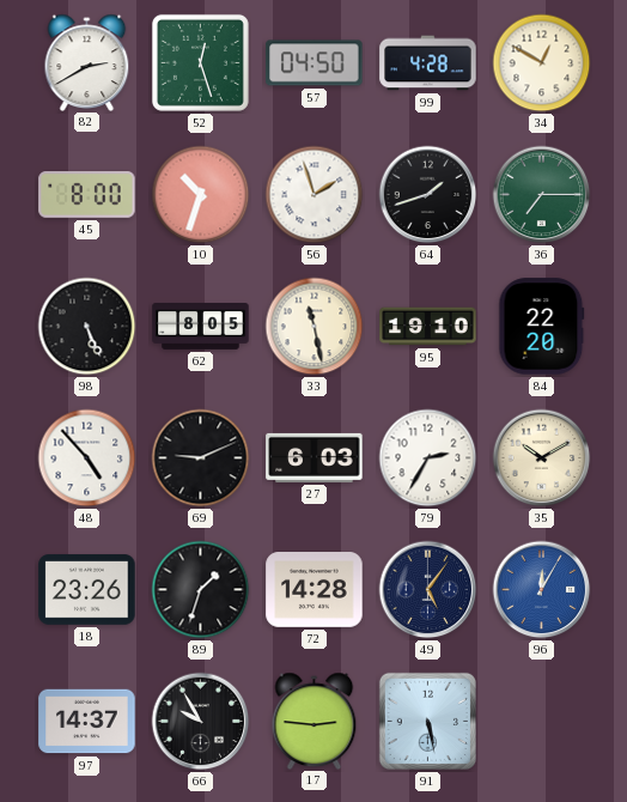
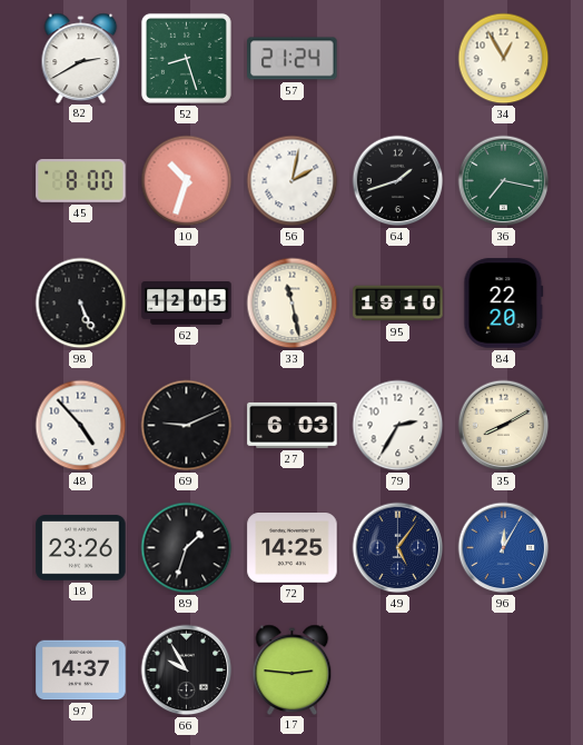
52: 12:27 -> 8:27
57: 04:50 -> 21:24
99: 4:28 -> none
34: 12:50 -> 12:55
56: 1:57 -> 2:02
36: 7:15 -> 7:17
62: 8:05 -> 12:05
35: 10:10 -> 8:10
72: 14:28 -> 14:25
91: 5:28 -> none
